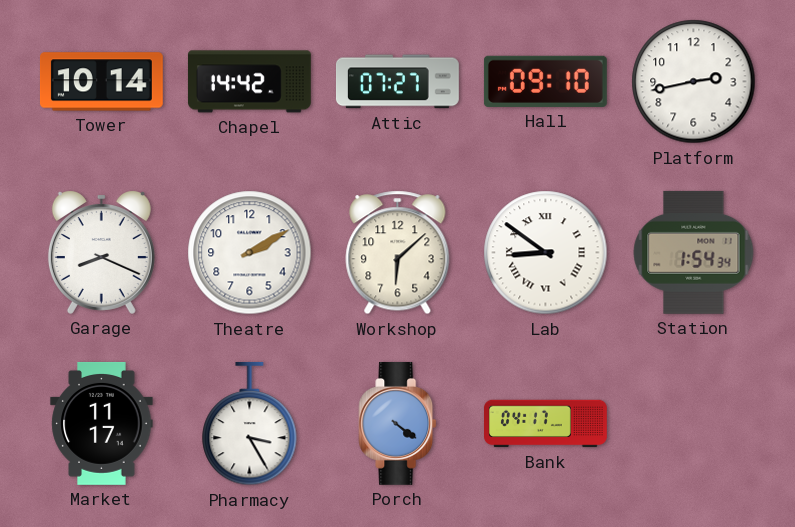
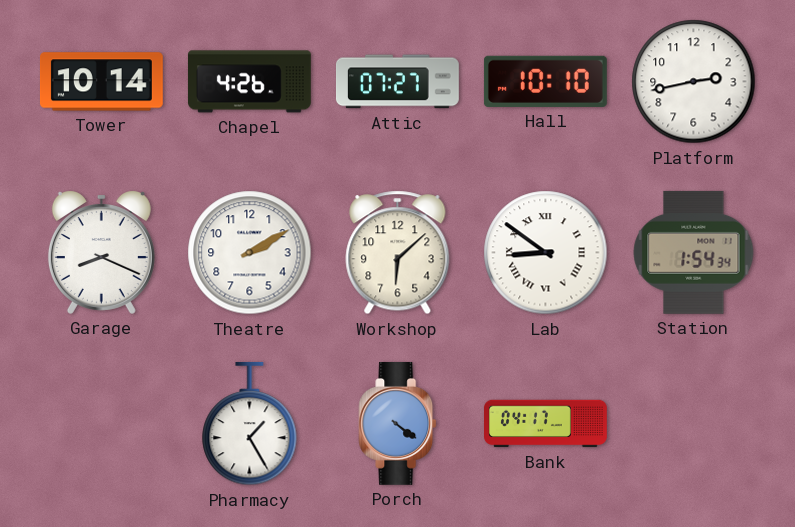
Chapel: 14:42 -> 4:26
Hall: 09:10 -> 10:10
Market: 11:17 -> none
Pharmacy: 3:25 -> 1:25
